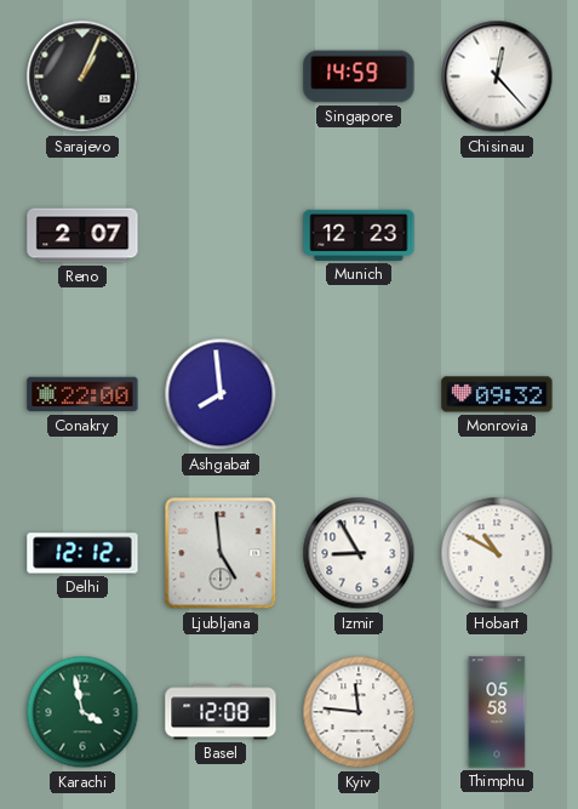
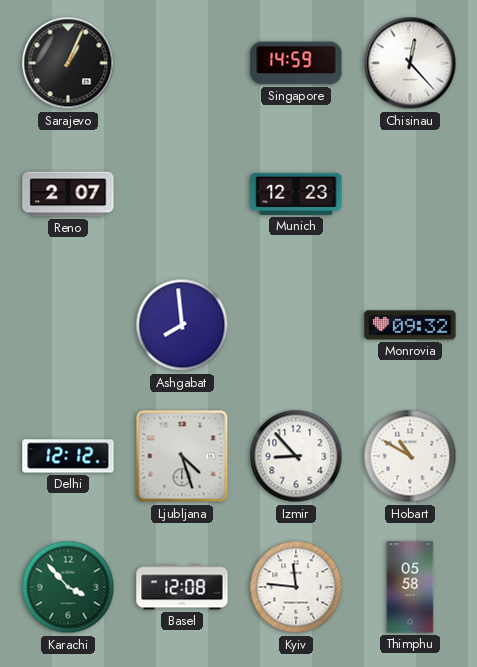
Conakry: 22:00 -> none
Ljubljana: 4:59 -> 4:27
Izmir: 8:55 -> 8:53
Karachi: 3:58 -> 3:53
